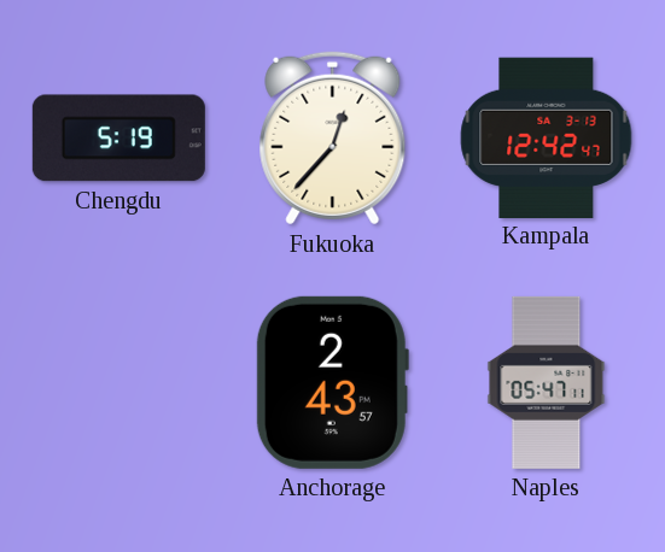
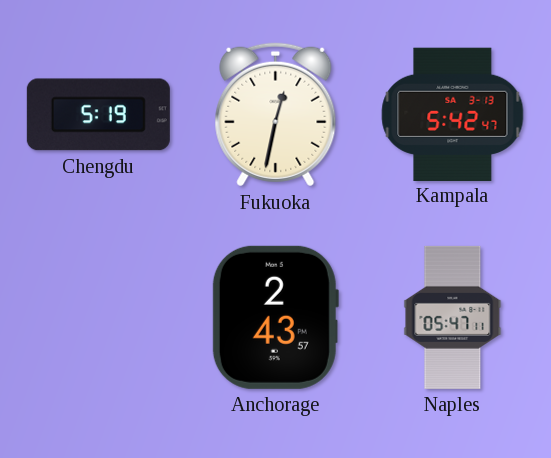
Fukuoka: 12:37 -> 12:32
Kampala: 12:42 -> 5:42
